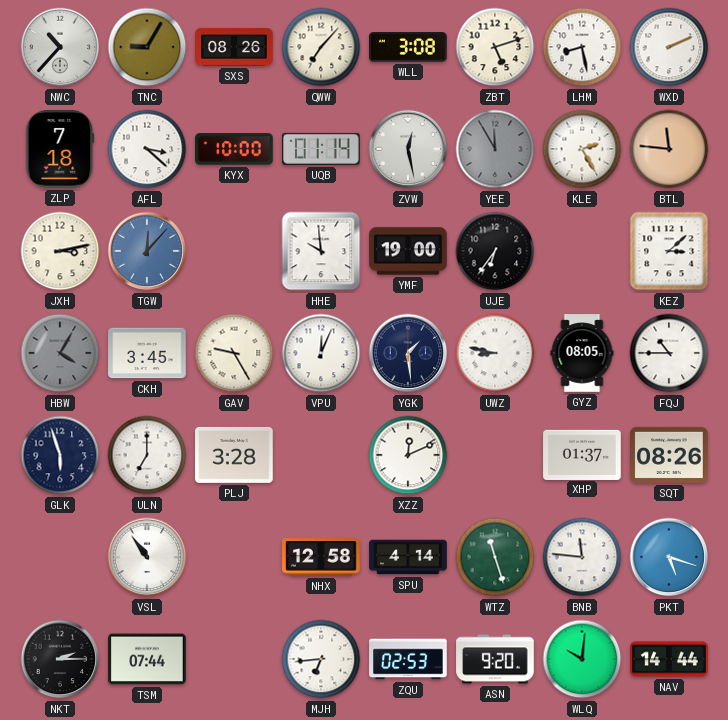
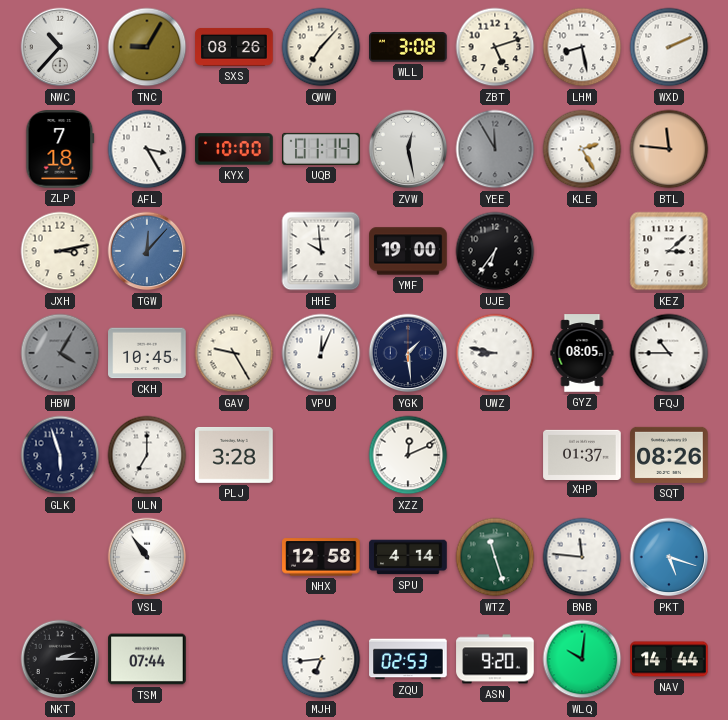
AFL: 3:22 -> 3:25
CKH: 3:45 -> 10:45
